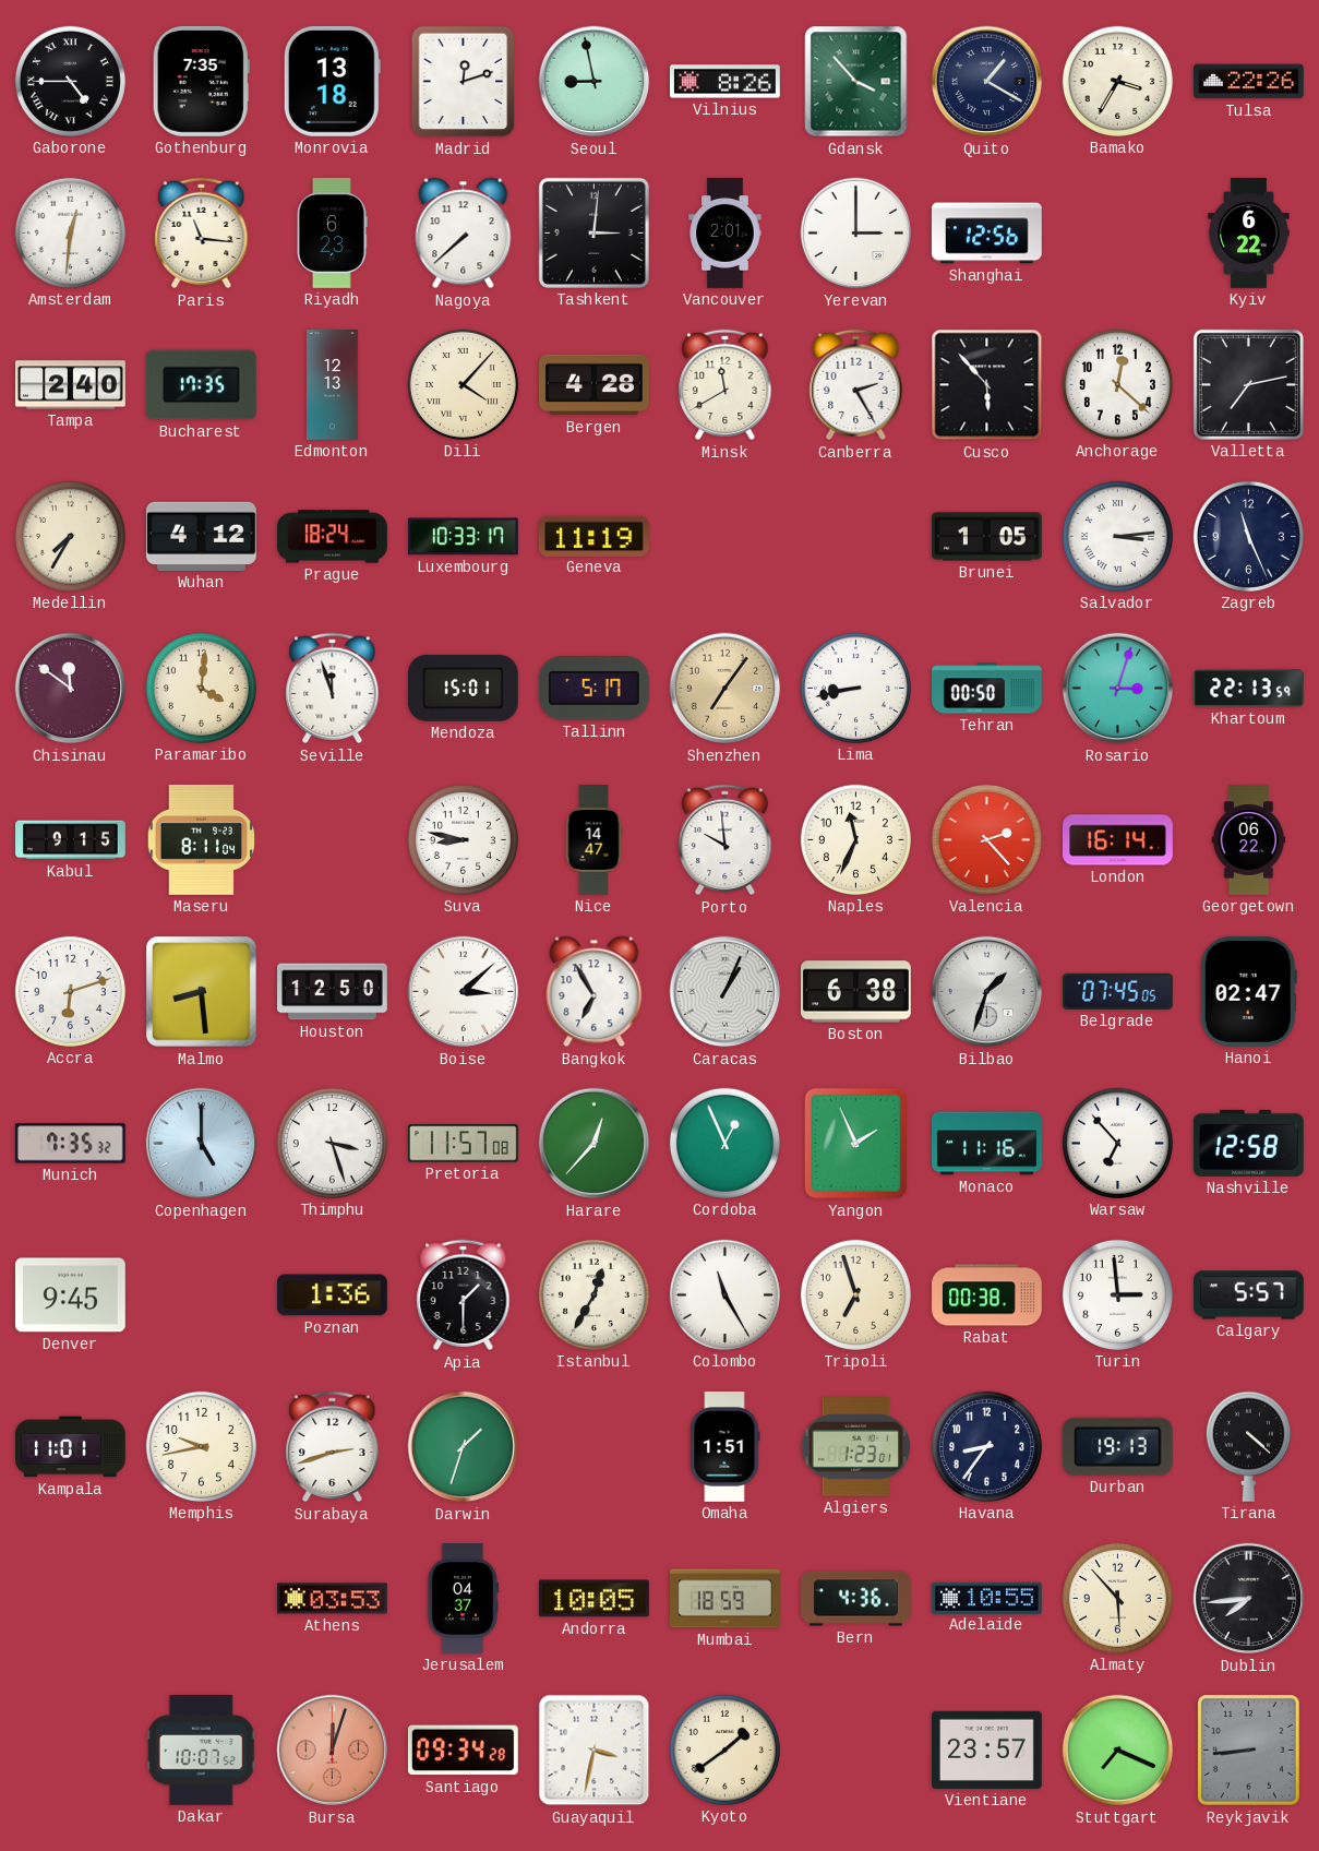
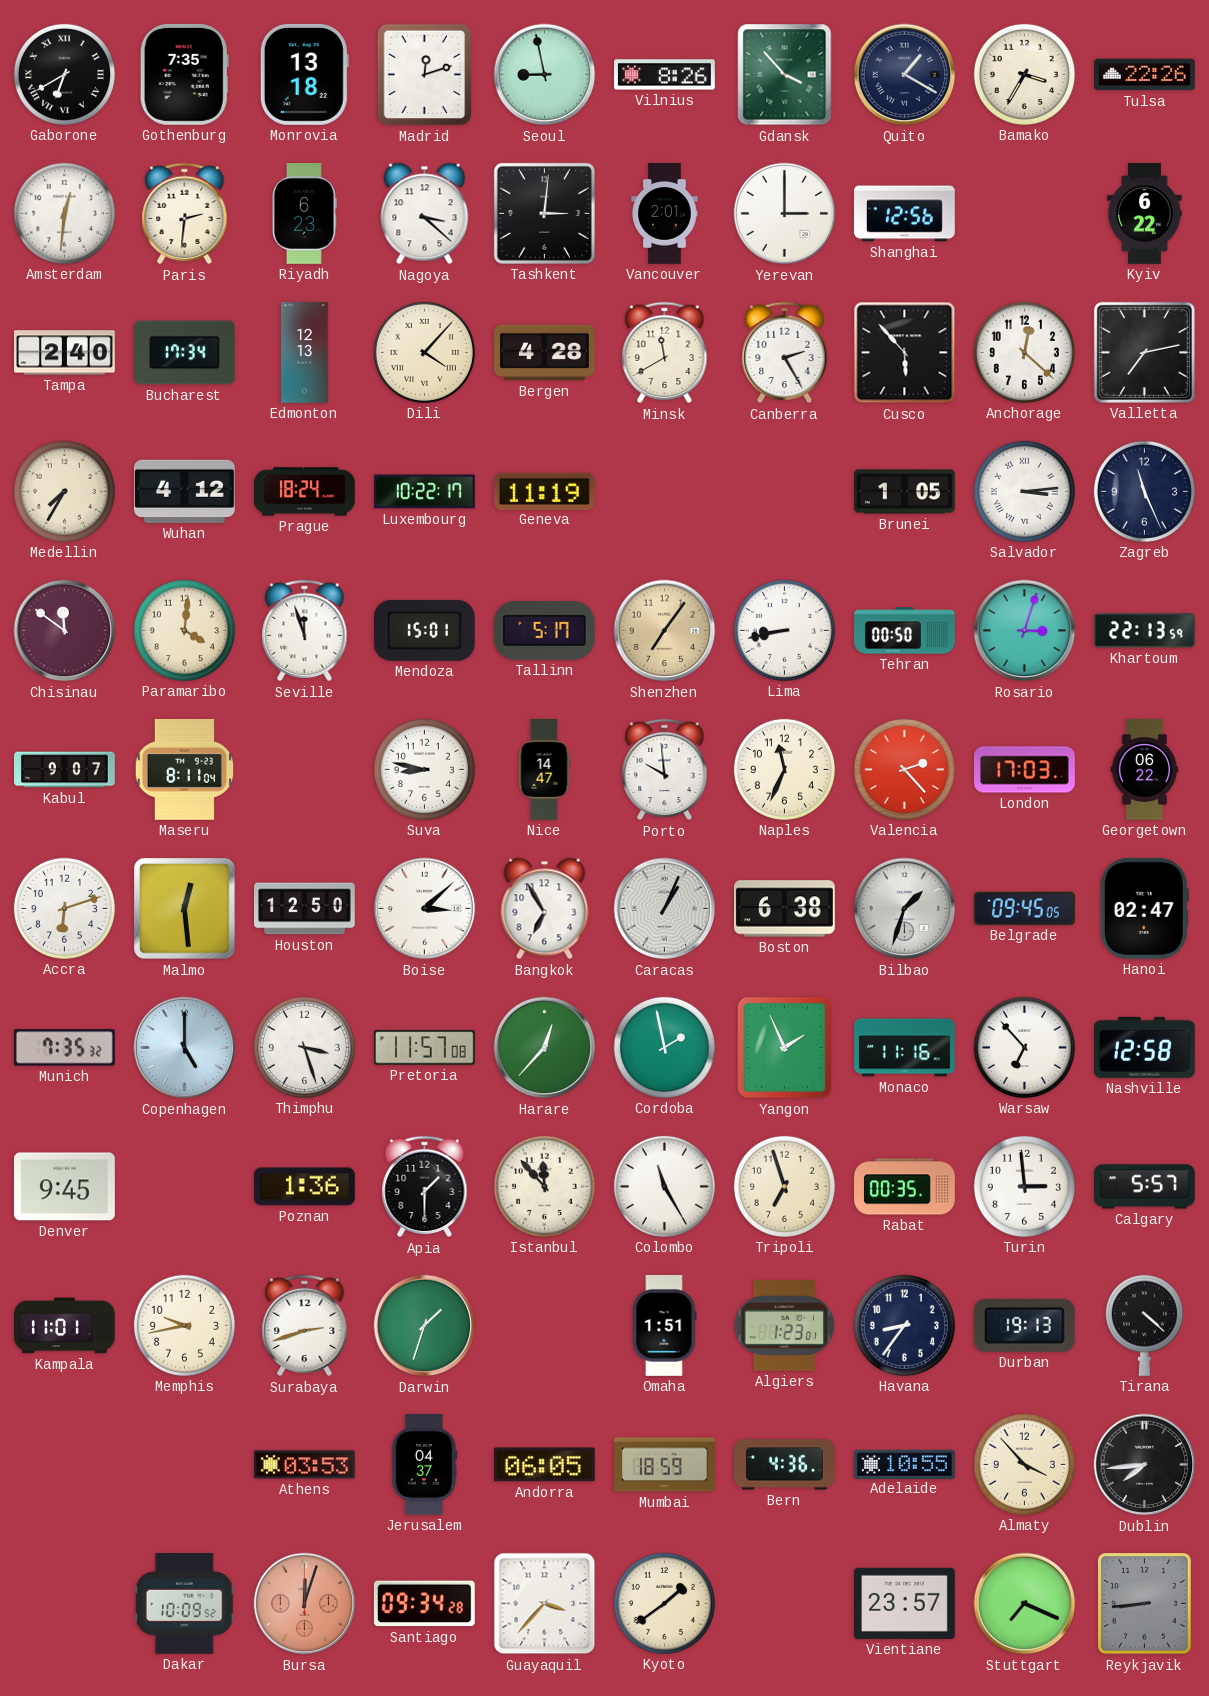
Gaborone: 4:45 -> 6:40
Paris: 11:16 -> 2:31
Nagoya: 7:38 -> 3:22
Bucharest: 17:35 -> 17:34
Luxembourg: 10:33 -> 10:22
Kabul: 9:15 -> 9:07
London: 16:14 -> 17:03
Malmo: 8:29 -> 12:29
Belgrade: 07:45 -> 09:45
Cordoba: 12:56 -> 1:58
Istanbul: 12:35 -> 11:53
Rabat: 00:38 -> 00:35
Andorra: 10:05 -> 06:05
Almaty: 5:53 -> 3:53
Dakar: 10:07 -> 10:09
Guayaquil: 3:32 -> 3:37
